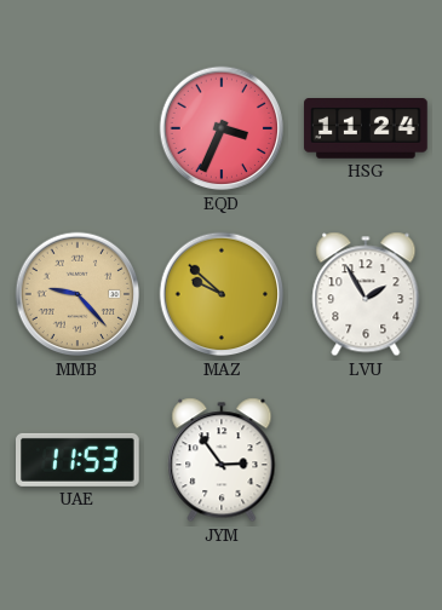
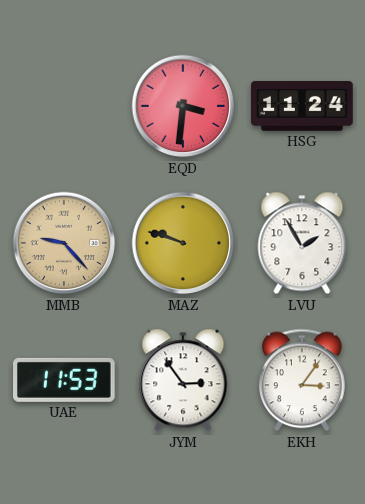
EQD: 3:34 -> 3:31
MAZ: 9:52 -> 9:48
EKH: none -> 3:06
